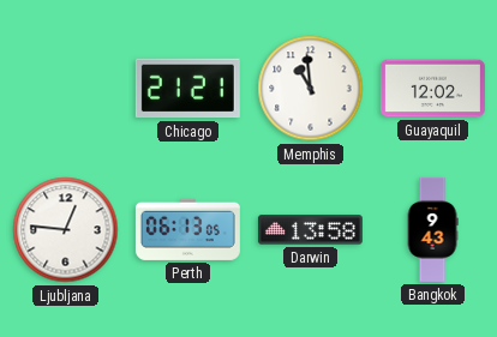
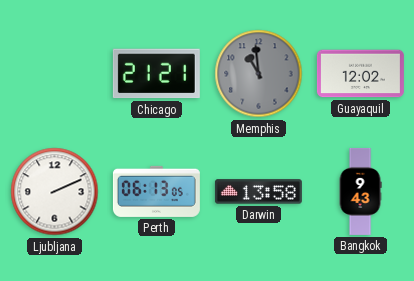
Memphis dial: white -> grey
Ljubljana: 12:46 -> 2:11
